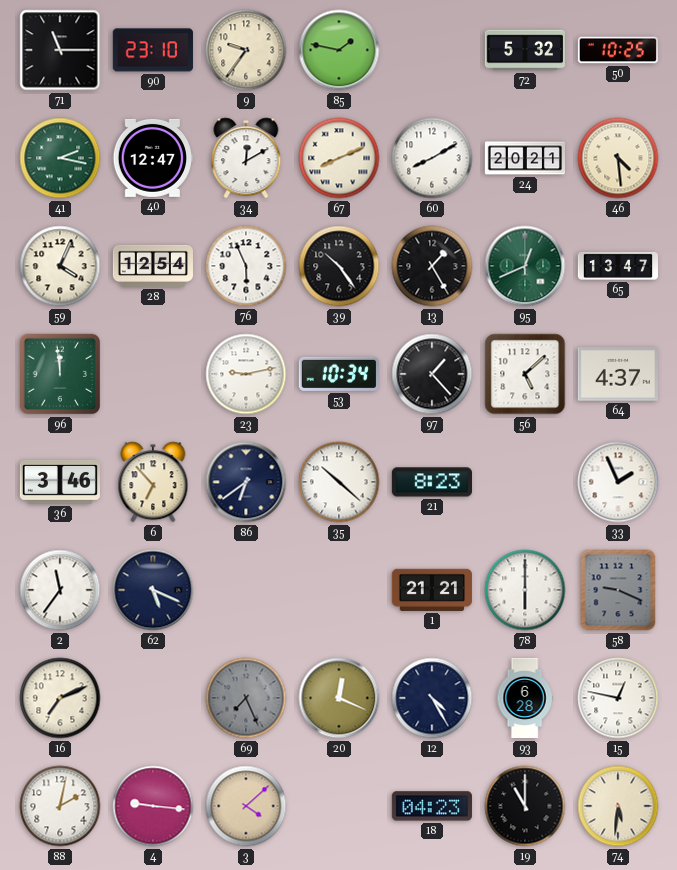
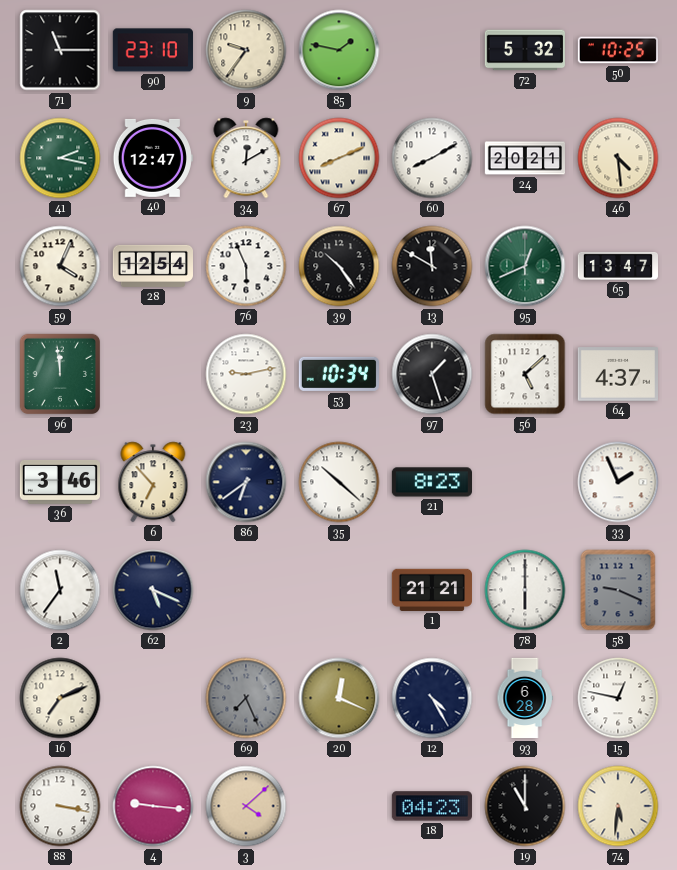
13: 1:25 -> 11:50
97: 1:23 -> 1:27
88: 2:02 -> 3:17
